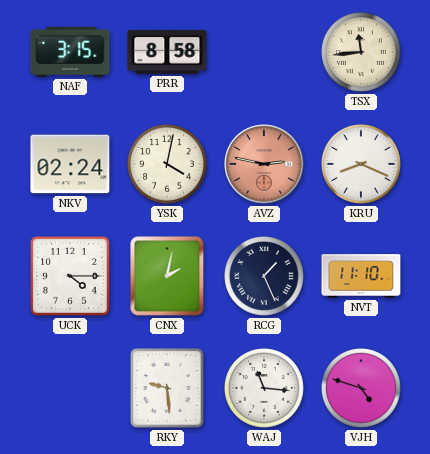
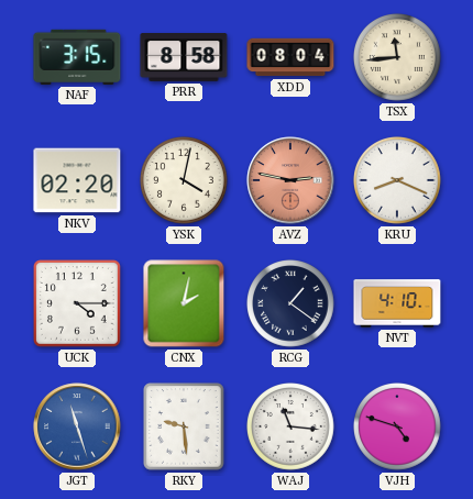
XDD: none -> 08:04
NKV: 02:24 -> 02:20
RCG: 1:26 -> 1:21
NVT: 11:10 -> 4:10
JGT: none -> 11:27
